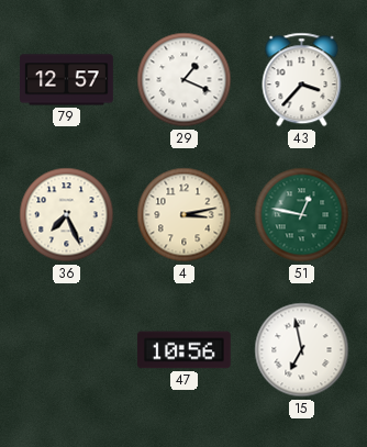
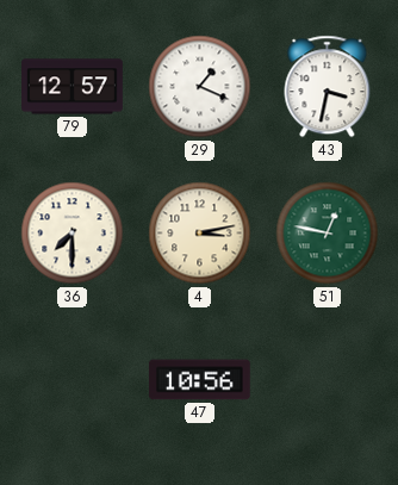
43: 3:37 -> 3:32
36: 7:26 -> 7:30
15: 6:58 -> none
